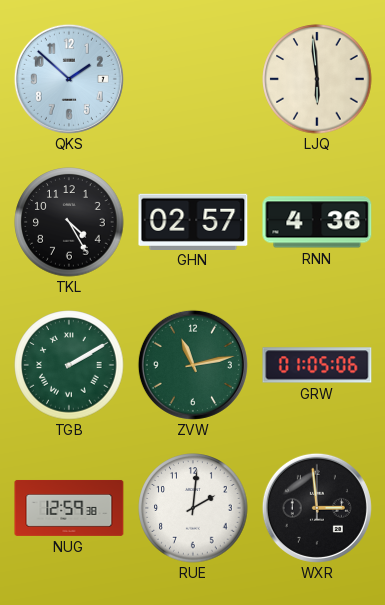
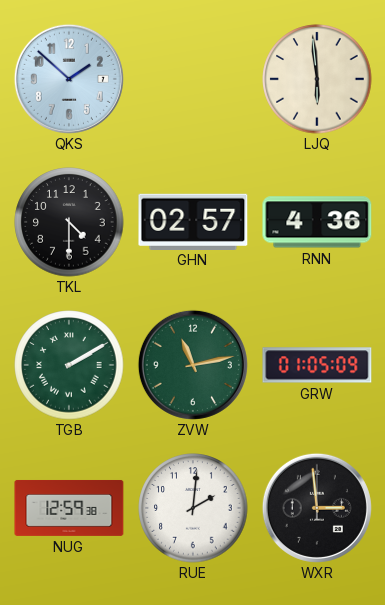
TKL: 4:25 -> 4:30
GRW: 01:05:06 -> 01:05:09
